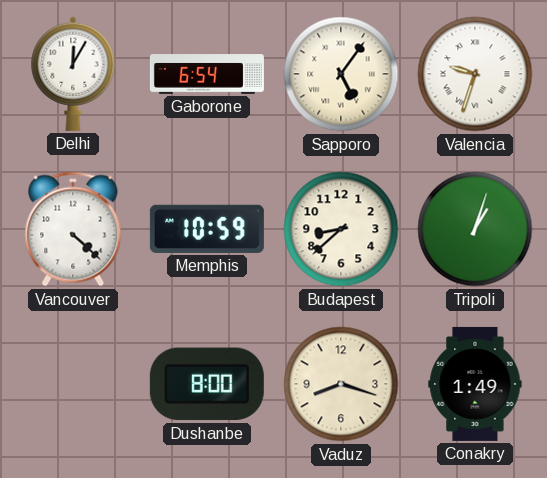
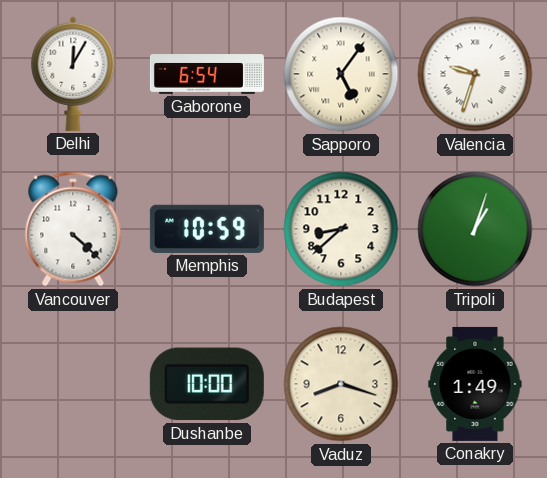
Dushanbe: 8:00 -> 10:00
